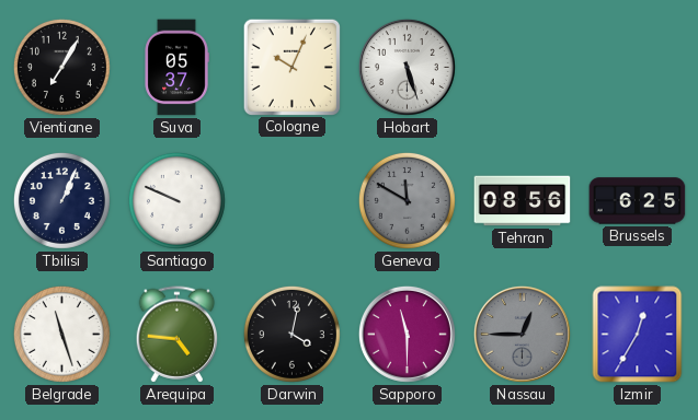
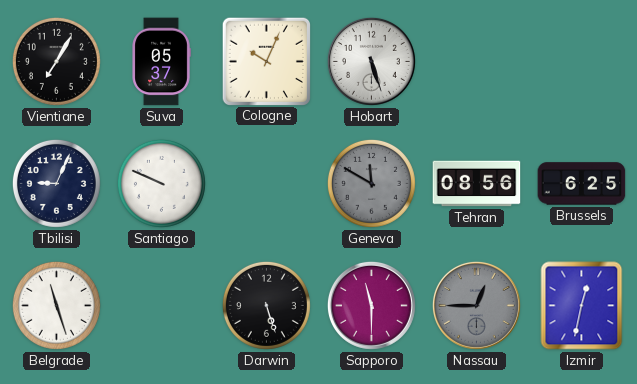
Tbilisi: 1:04 -> 9:04
Arequipa: 4:46 -> none
Darwin: 4:02 -> 5:27
Izmir: 12:35 -> 12:32
